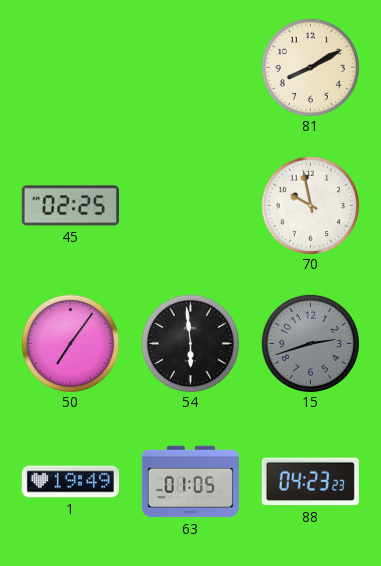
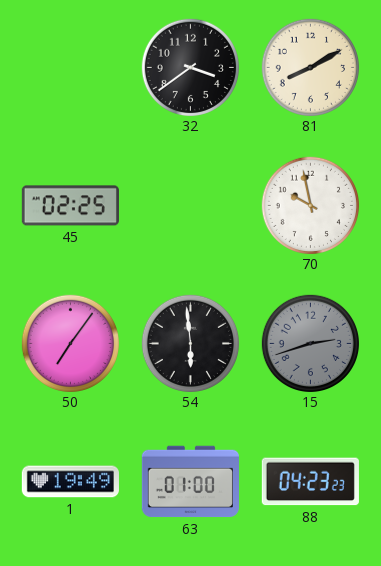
32: none -> 3:39
63: 01:05 -> 01:00
